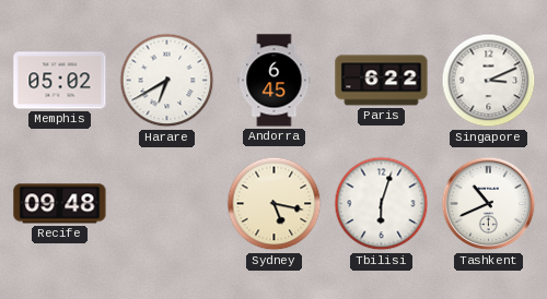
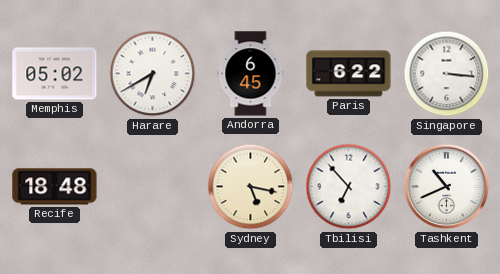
Singapore: 3:11 -> 3:16
Recife: 09:48 -> 18:48
Tbilisi: 6:03 -> 6:53
